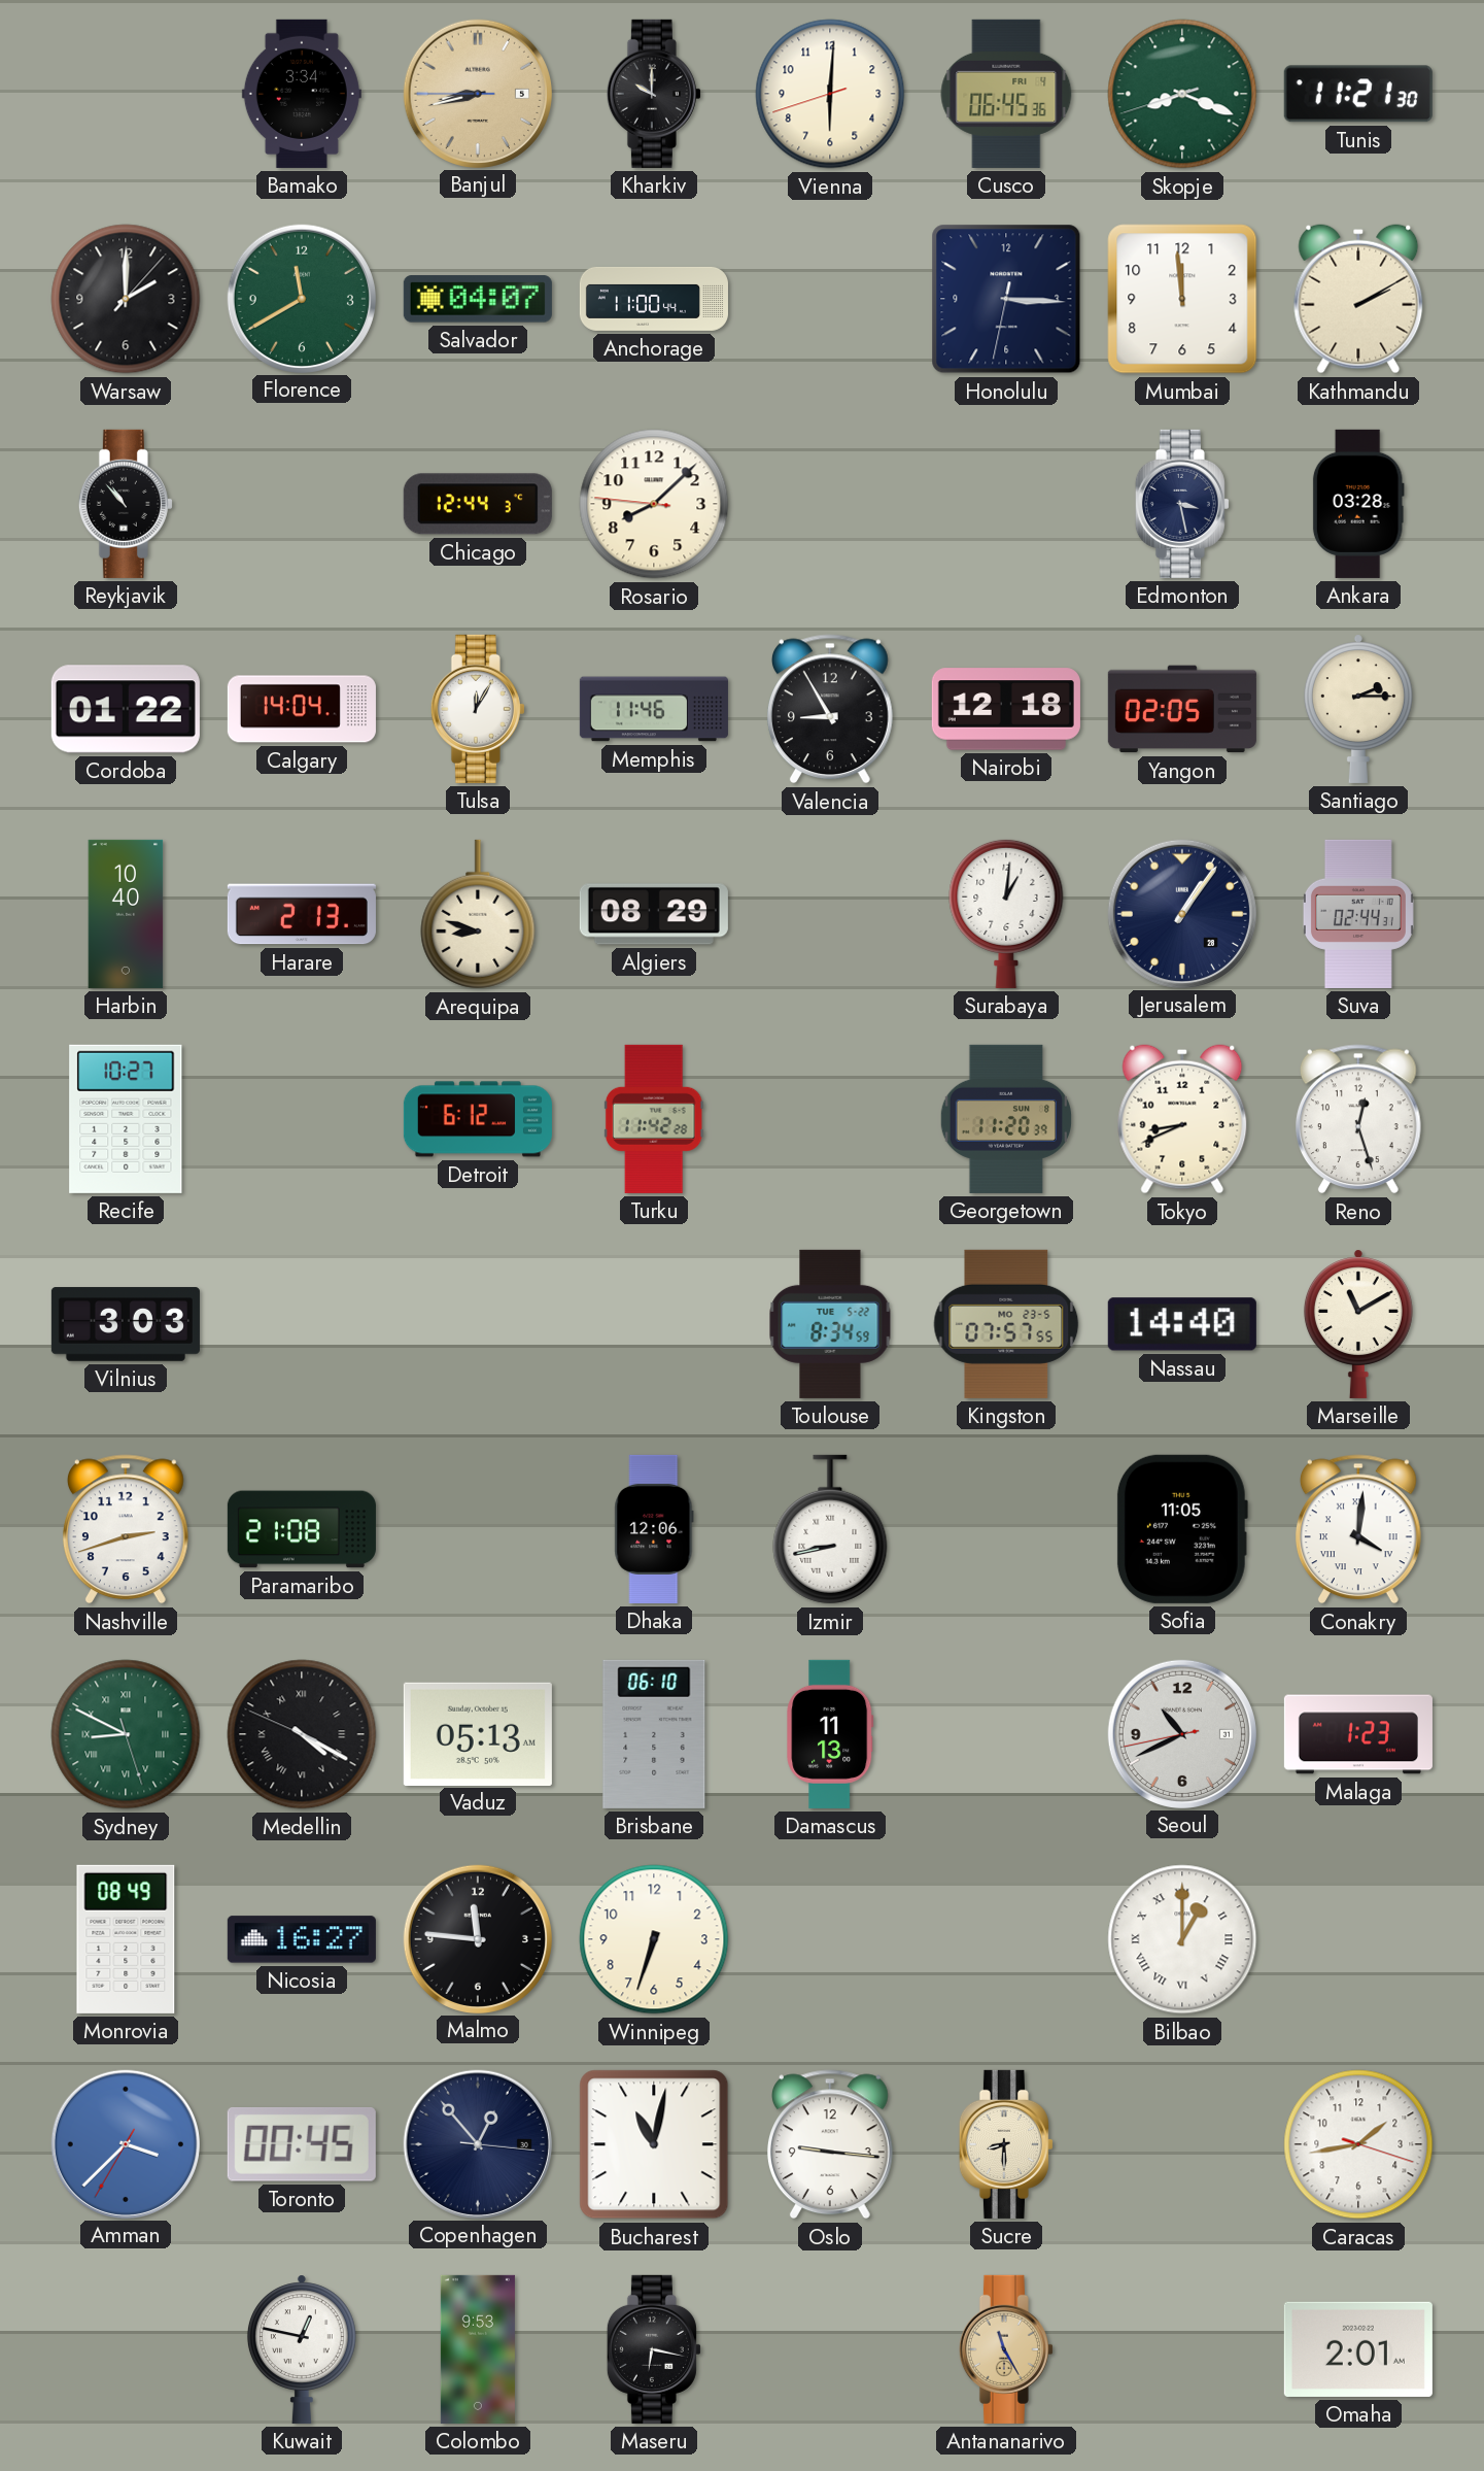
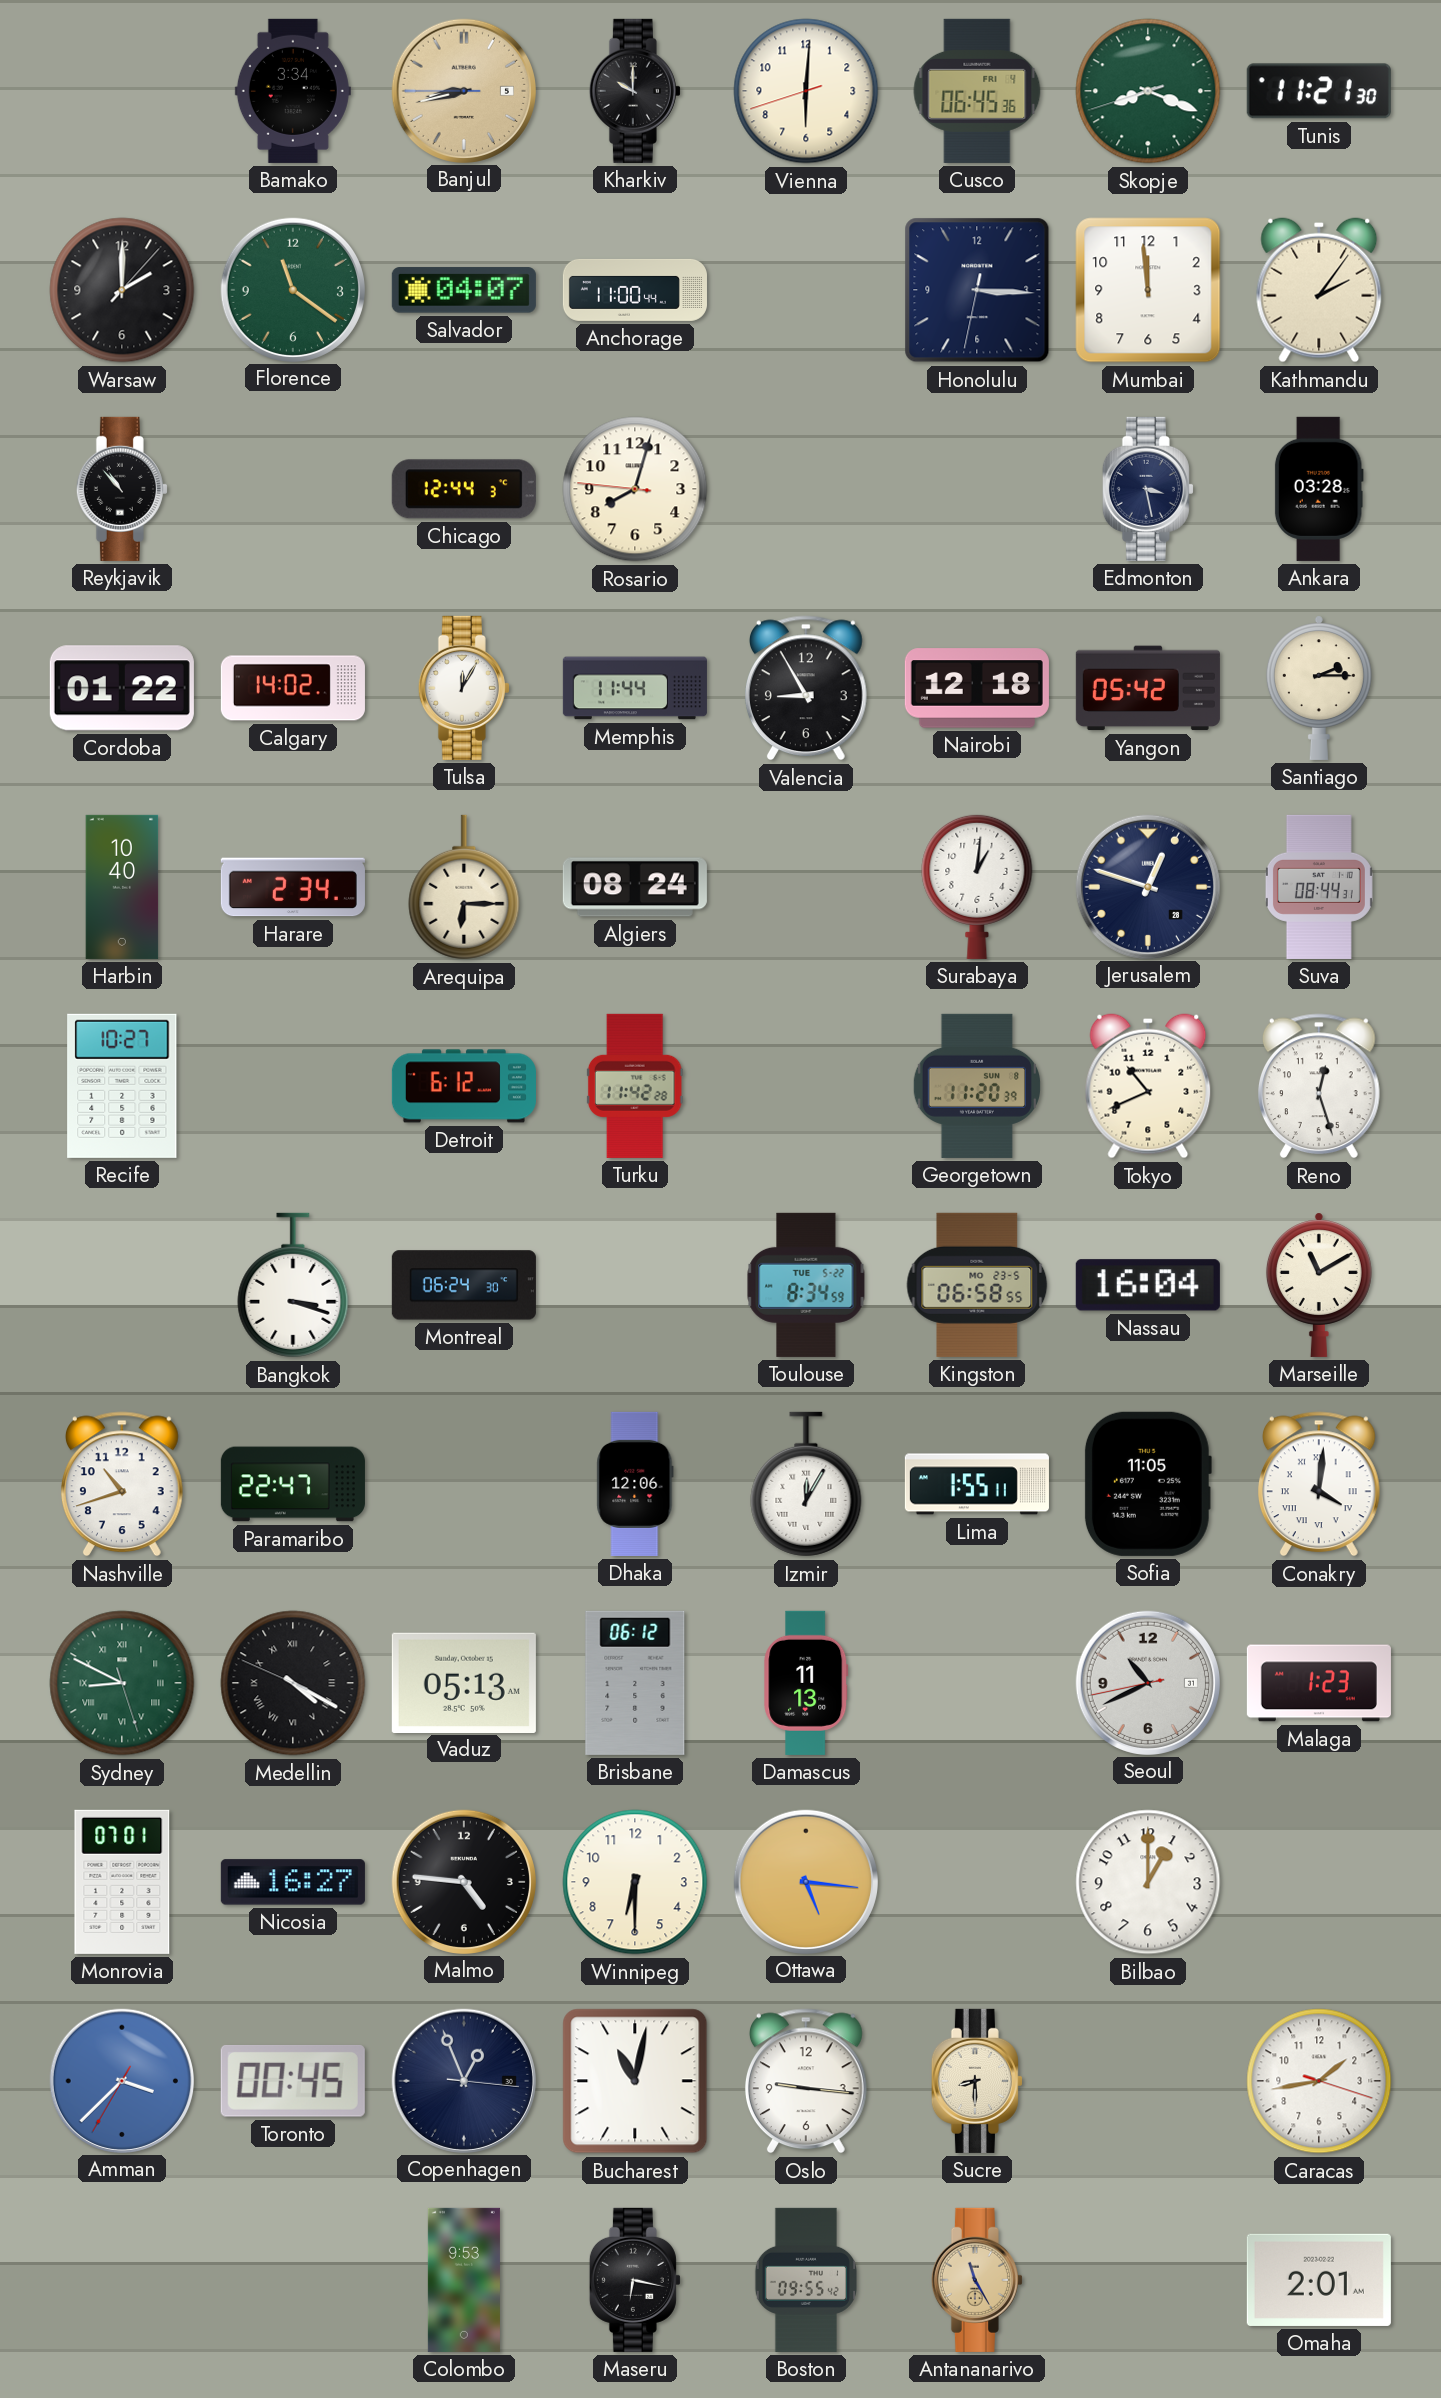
Florence: 11:40 -> 11:21
Kathmandu: 2:10 -> 2:06
Rosario: 8:07 -> 8:02
Calgary: 14:04 -> 14:02
Memphis: 11:46 -> 11:44
Yangon: 02:05 -> 05:42
Harare: 2:13 -> 2:34
Arequipa: 8:48 -> 6:15
Algiers: 08:29 -> 08:24
Jerusalem: 1:06 -> 12:48
Suva: 02:44 -> 08:44
Tokyo: 8:41 -> 10:41
Vilnius: 3:03 -> none
Bangkok: none -> 3:18
Montreal: none -> 06:24
Kingston: 07:57 -> 06:58
Nassau: 14:40 -> 16:04
Nashville: 2:42 -> 10:42
Paramaribo: 21:08 -> 22:47
Izmir: 8:43 -> 12:05
Lima: none -> 1:55
Brisbane: 06:10 -> 06:12
Monrovia: 08:49 -> 07:01
Malmo: 11:46 -> 4:46
Winnipeg: 6:33 -> 6:30
Ottawa: none -> 5:16
Bilbao numerals: Roman -> Arabic
Copenhagen: 12:53 -> 12:56
Kuwait: 12:47 -> none
Boston: none -> 09:55
